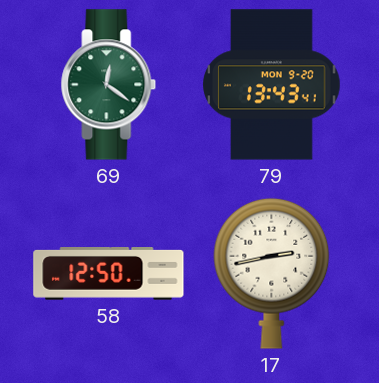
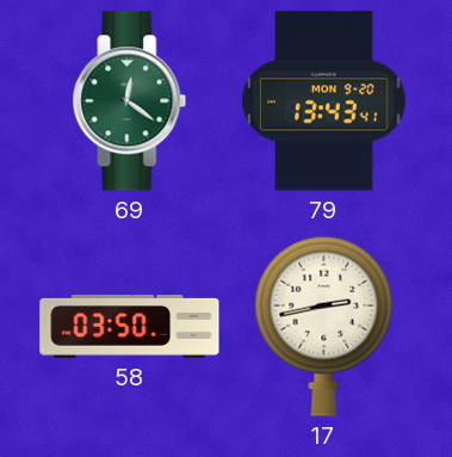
58: 12:50 -> 03:50
